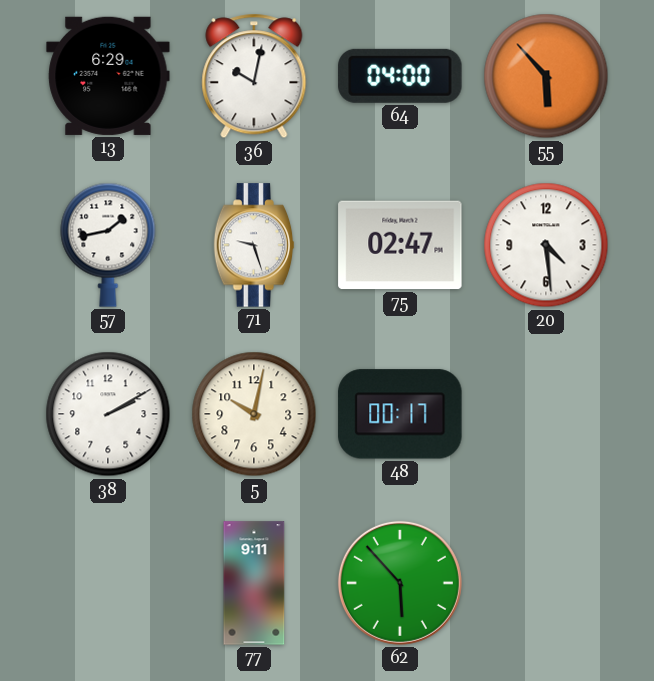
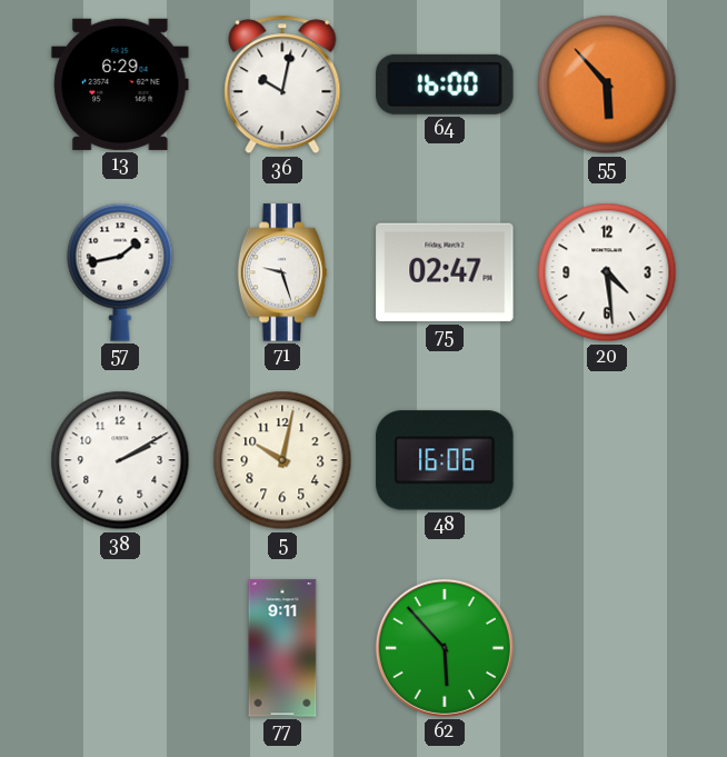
64: 04:00 -> 16:00
48: 00:17 -> 16:06
